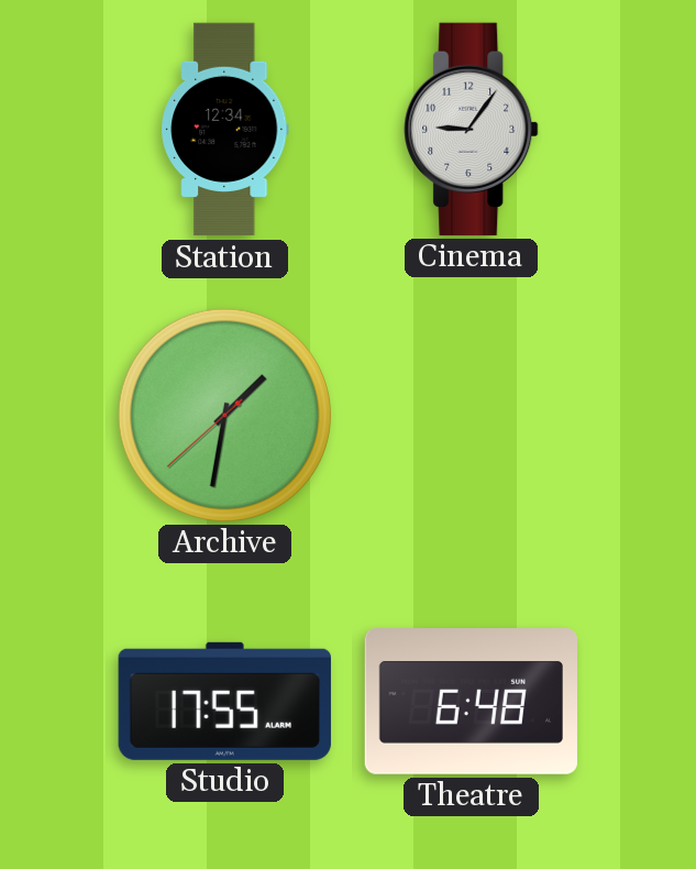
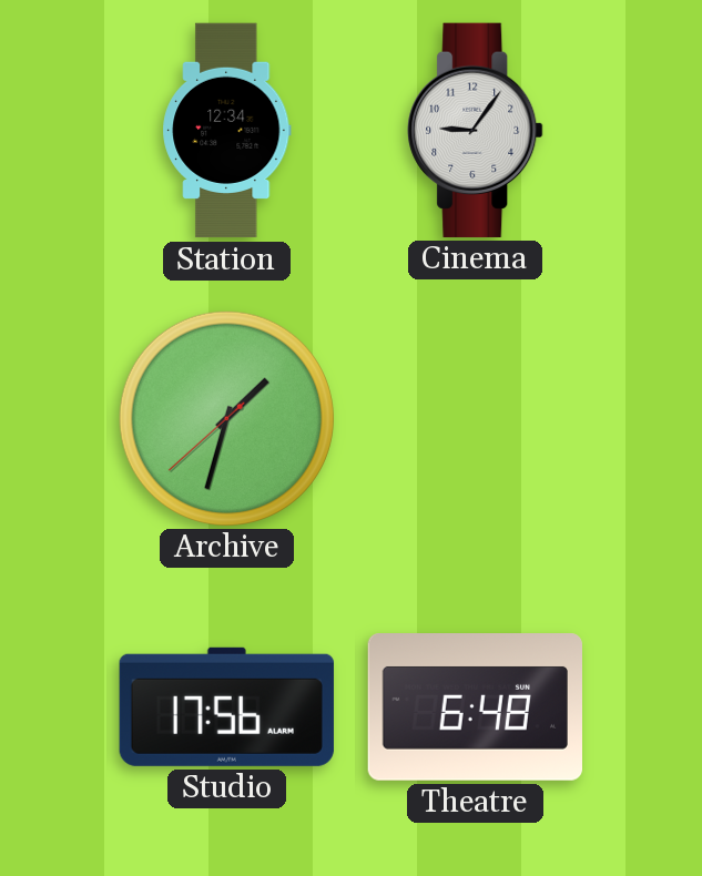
Archive: 1:31 -> 1:32
Studio: 17:55 -> 17:56
